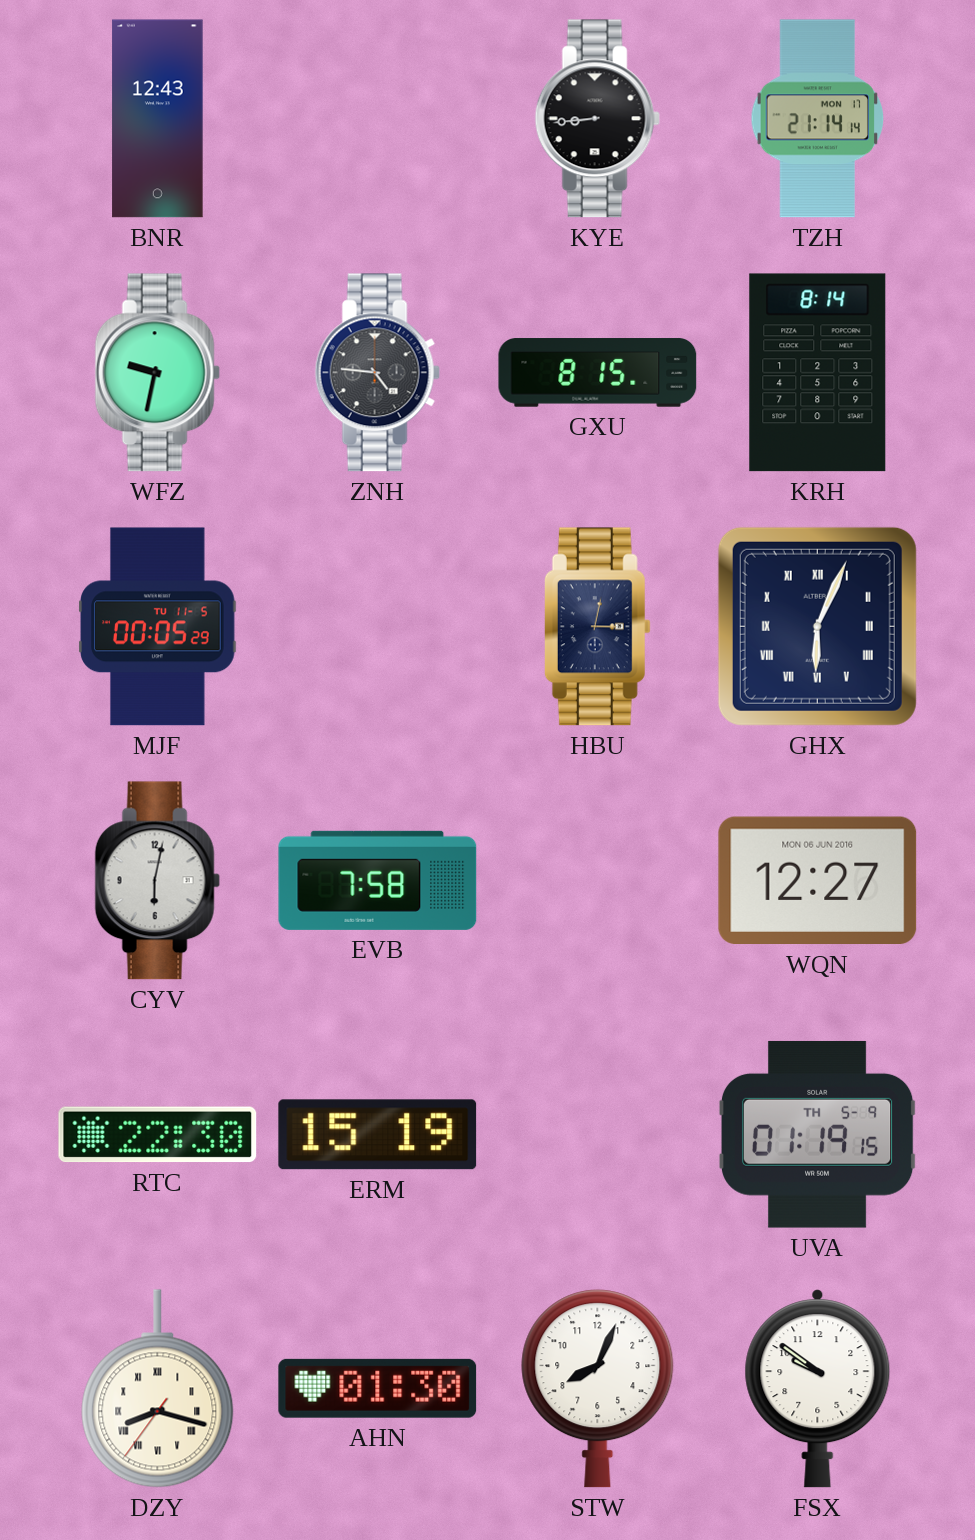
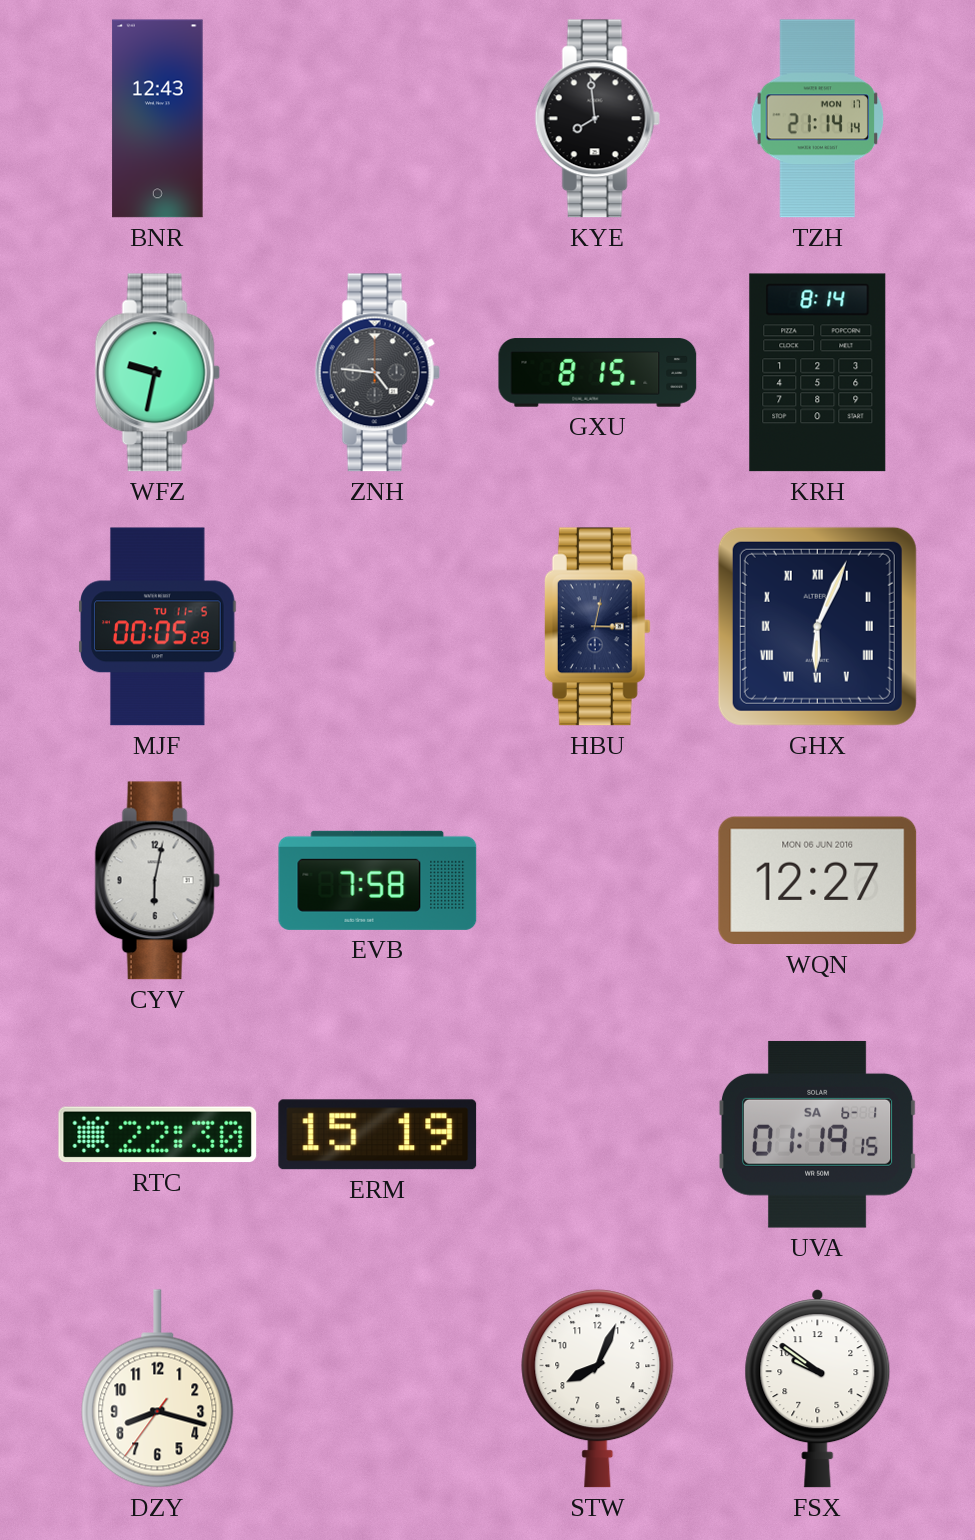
KYE: 8:44 -> 7:59
UVA date: TH 5-9 -> SA 6-1
DZY numerals: Roman -> Arabic
AHN: 01:30 -> none
